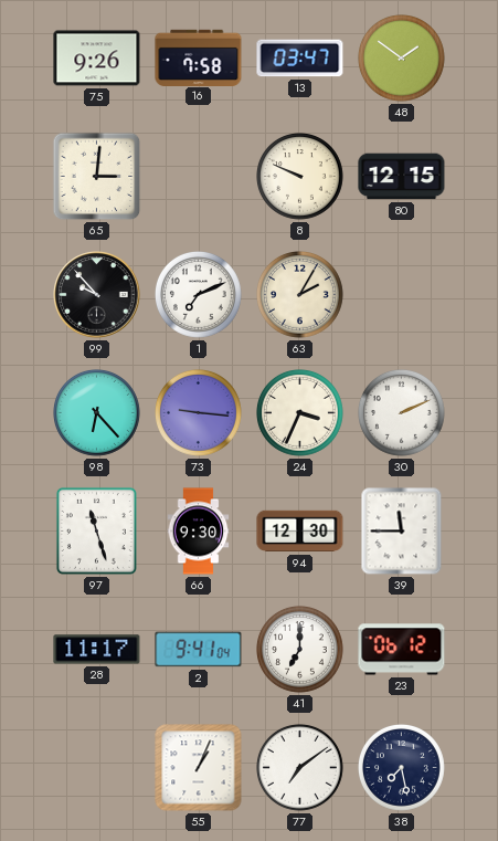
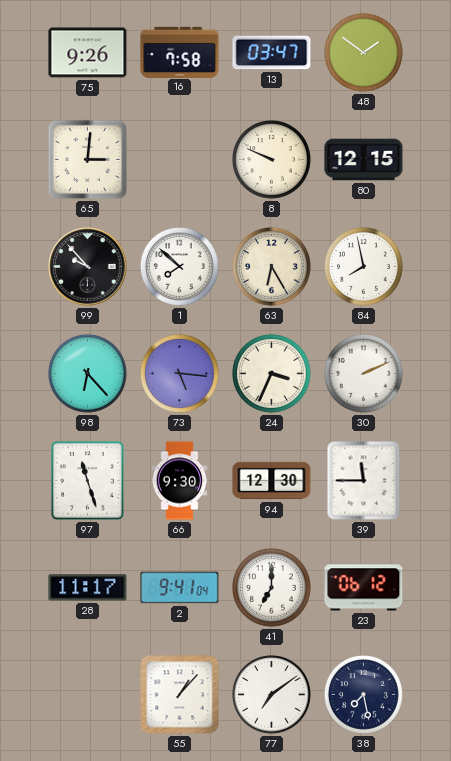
1: 7:11 -> 7:52
63: 2:05 -> 6:25
84: none -> 7:58
73: 9:16 -> 5:16
55: 1:04 -> 1:07
